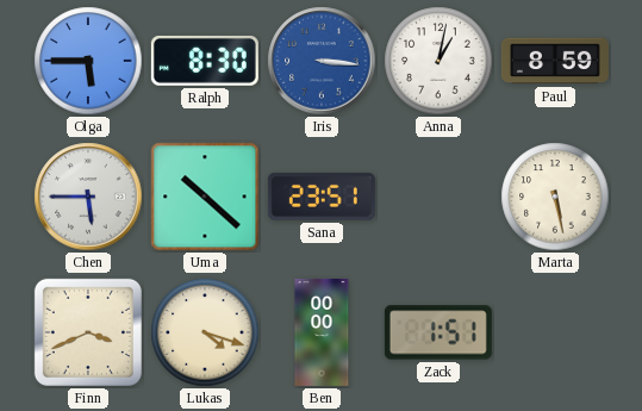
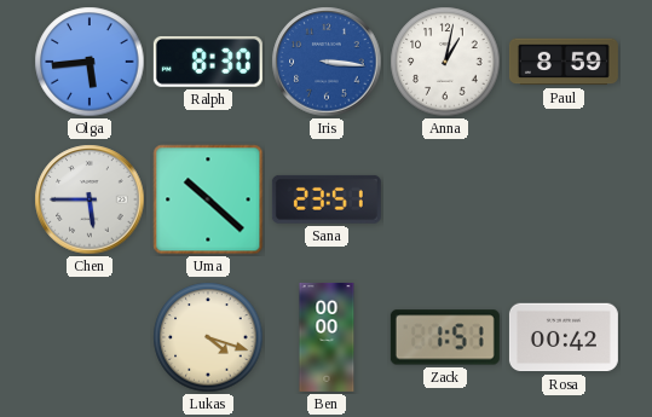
Olga: 5:45 -> 5:44
Marta: 5:28 -> none
Finn: 3:41 -> none
Rosa: none -> 00:42
